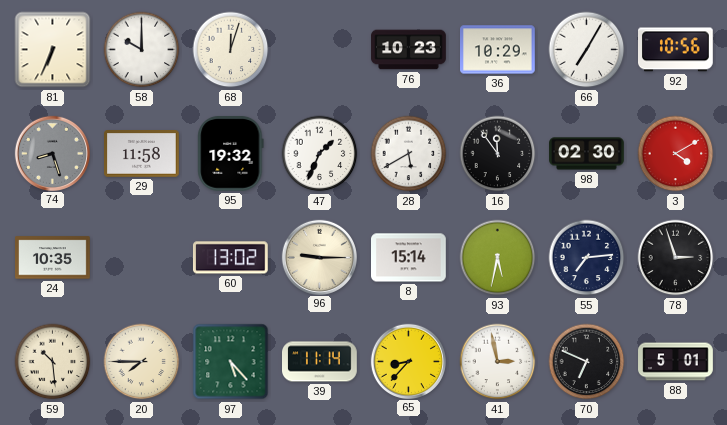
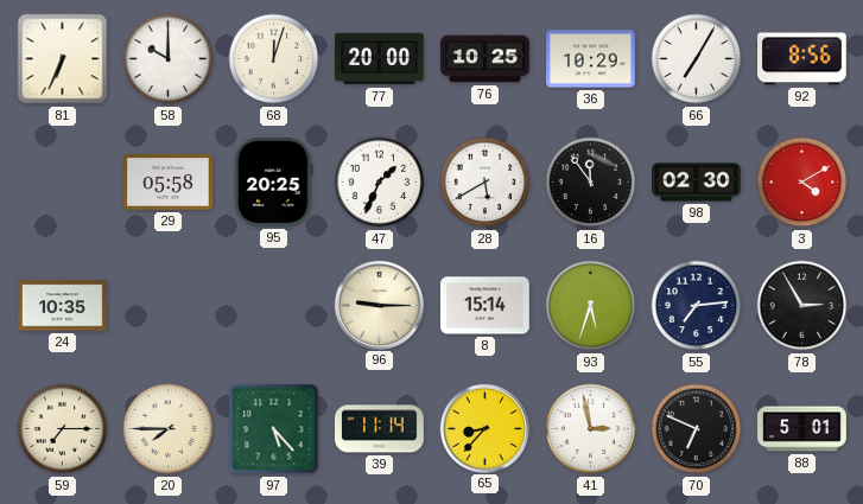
77: none -> 20:00
76: 10:23 -> 10:25
92: 10:56 -> 8:56
74: 8:27 -> none
29: 11:58 -> 05:58
95: 19:32 -> 20:25
60: 13:02 -> none
93: 5:32 -> 5:33
78: 2:57 -> 2:55
59: 10:29 -> 7:15
